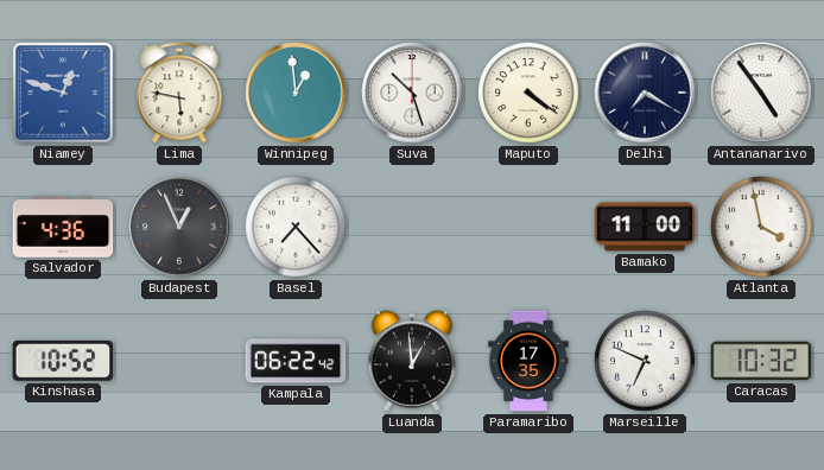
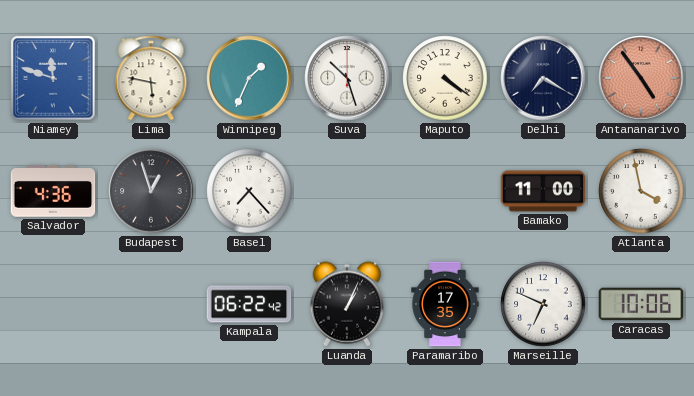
Niamey: 12:48 -> 11:48
Winnipeg: 12:59 -> 1:34
Antananarivo dial: white -> salmon
Budapest: 12:56 -> 12:57
Kinshasa: 10:52 -> none
Luanda: 12:59 -> 1:04
Caracas: 10:32 -> 10:06
